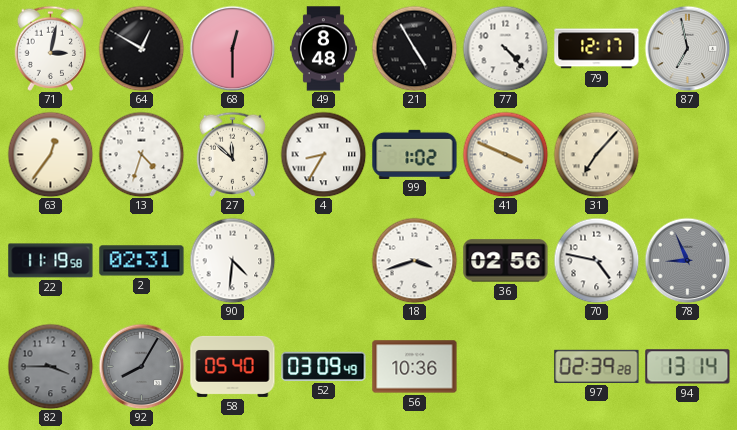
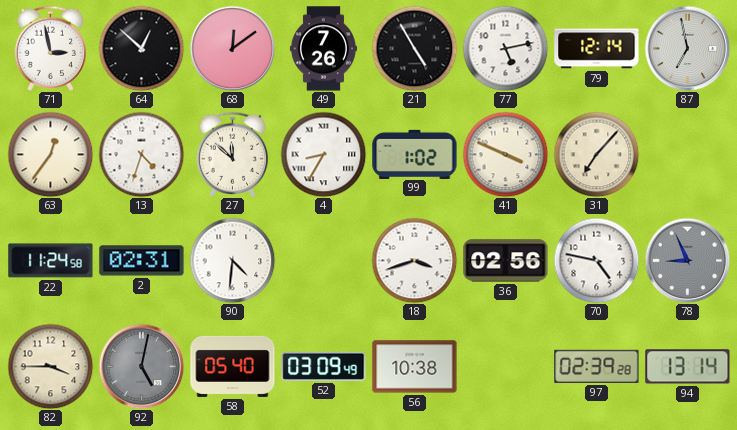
71: 3:02 -> 2:58
64: 12:50 -> 12:52
68: 12:30 -> 12:09
49: 8:48 -> 7:26
77: 4:23 -> 5:13
79: 12:17 -> 12:14
22: 11:19 -> 11:24
82 dial: grey -> cream
92: 8:05 -> 5:02
56: 10:36 -> 10:38
